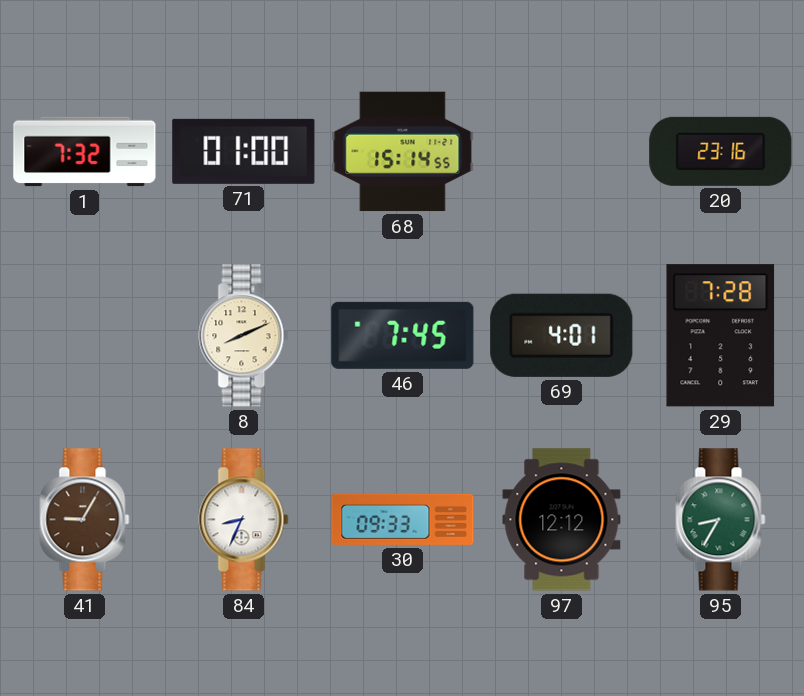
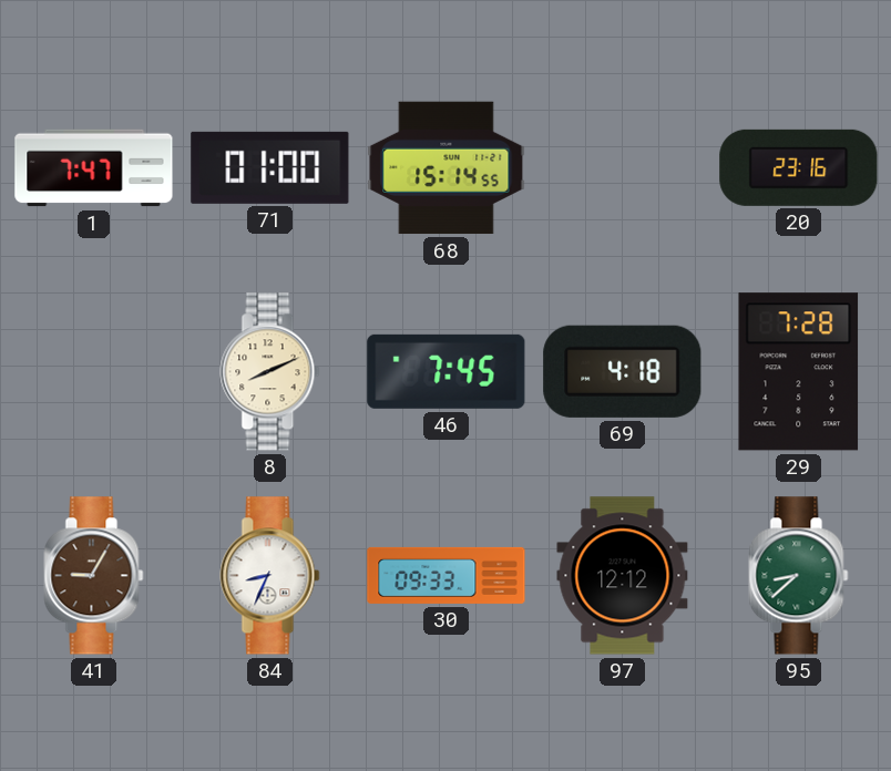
1: 7:32 -> 7:47
69: 4:01 -> 4:18
95: 8:35 -> 8:38
